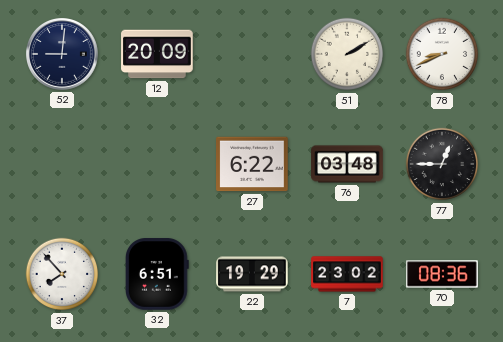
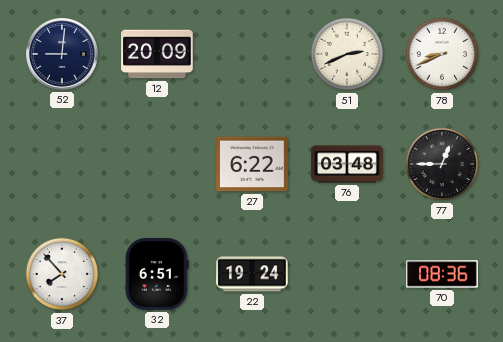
51: 2:10 -> 2:41
22: 19:29 -> 19:24
7: 23:02 -> none
